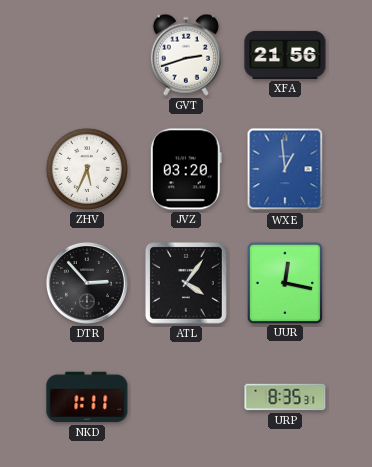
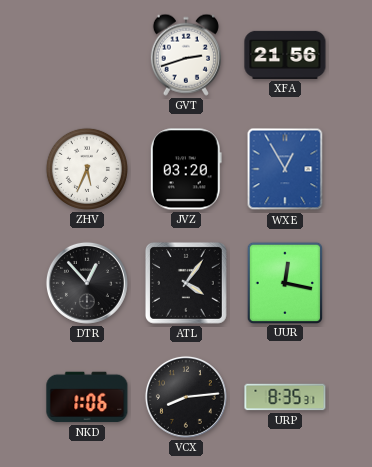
WXE: 12:59 -> 12:55
DTR: 2:53 -> 12:53
NKD: 1:11 -> 1:06
VCX: none -> 8:14
